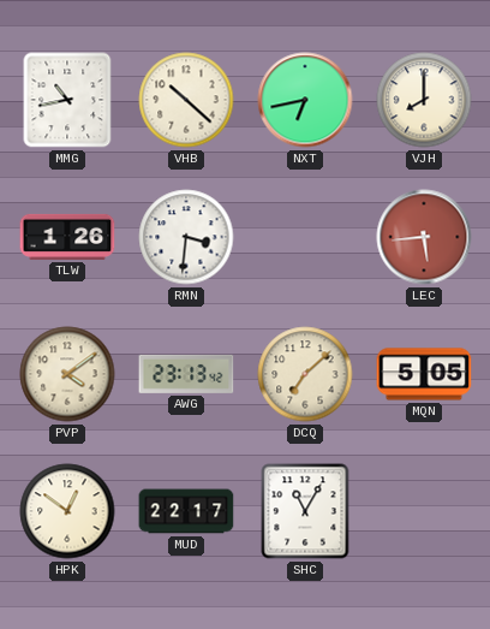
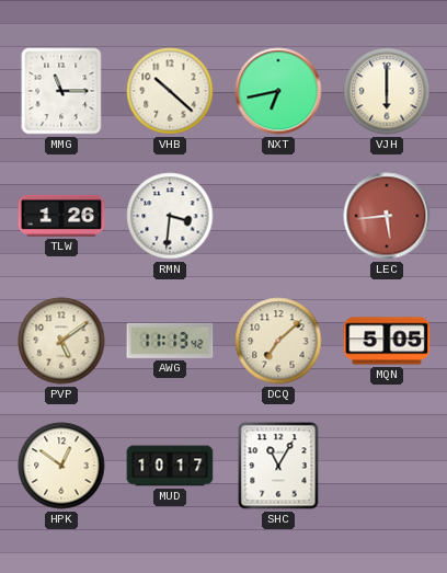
MMG: 10:43 -> 11:15
VJH: 8:00 -> 6:00
PVP: 4:09 -> 5:09
AWG: 23:13 -> 11:13
MUD: 22:17 -> 10:17
